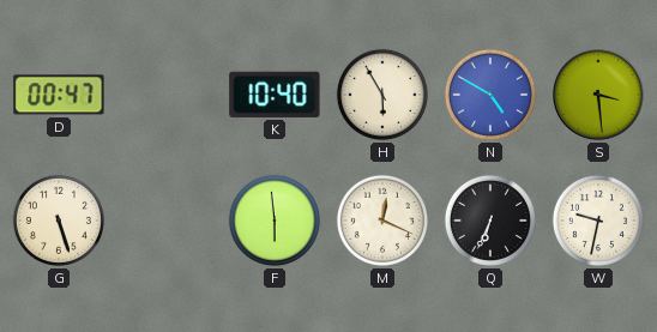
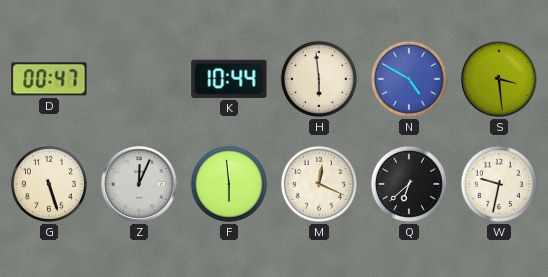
K: 10:40 -> 10:44
H: 5:55 -> 5:59
Z: none -> 12:04
Q: 6:34 -> 6:38
